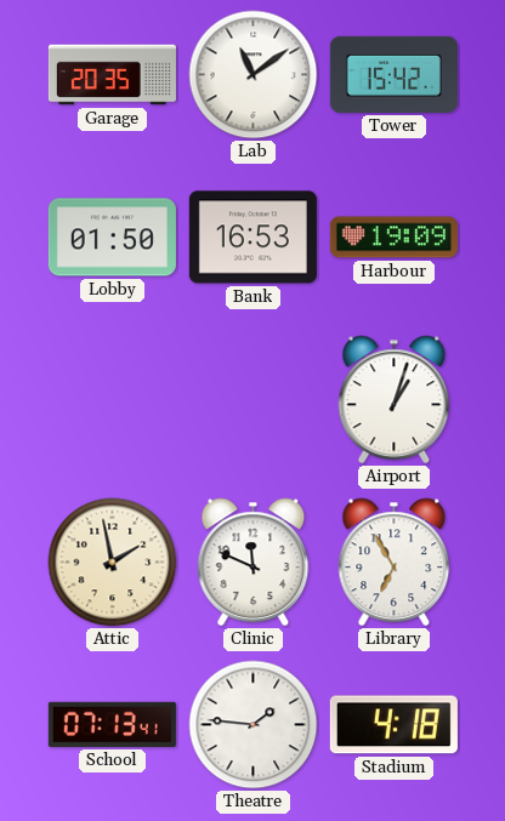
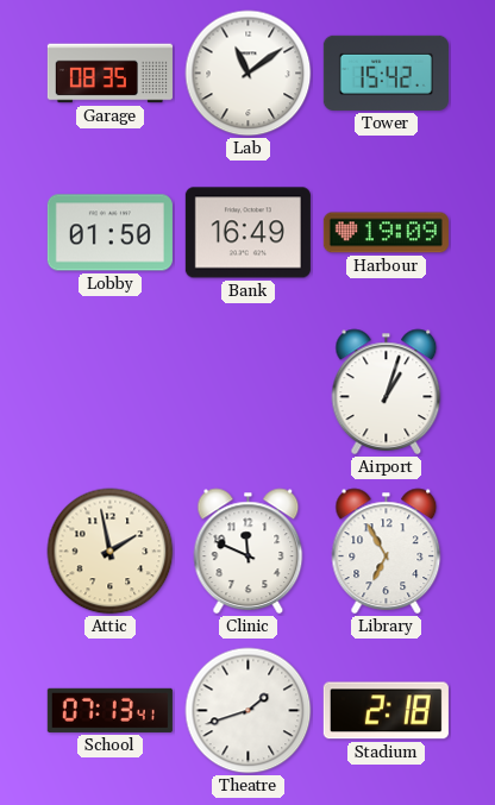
Garage: 20:35 -> 08:35
Bank: 16:53 -> 16:49
Theatre: 1:46 -> 1:42
Stadium: 4:18 -> 2:18
